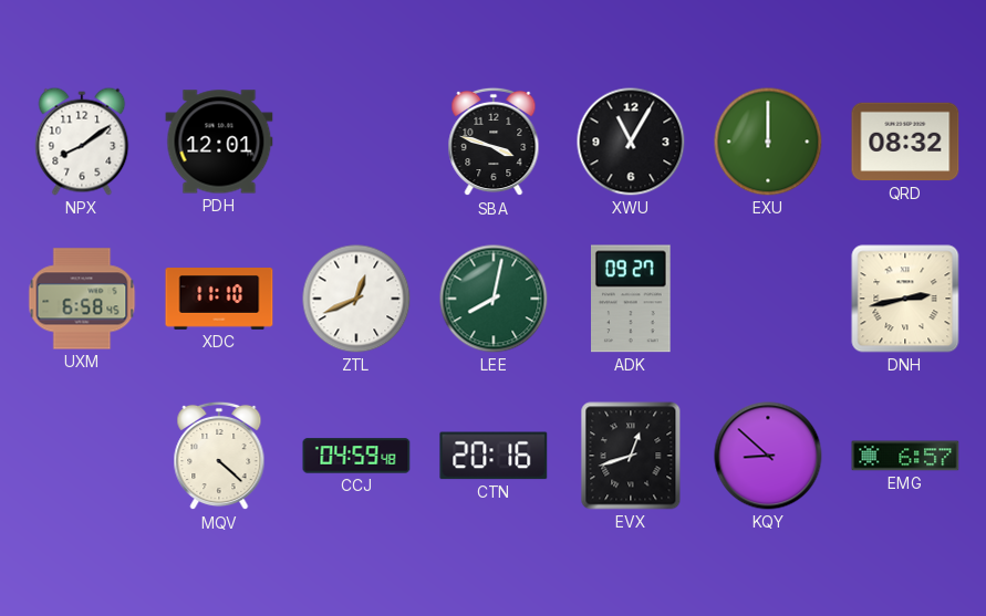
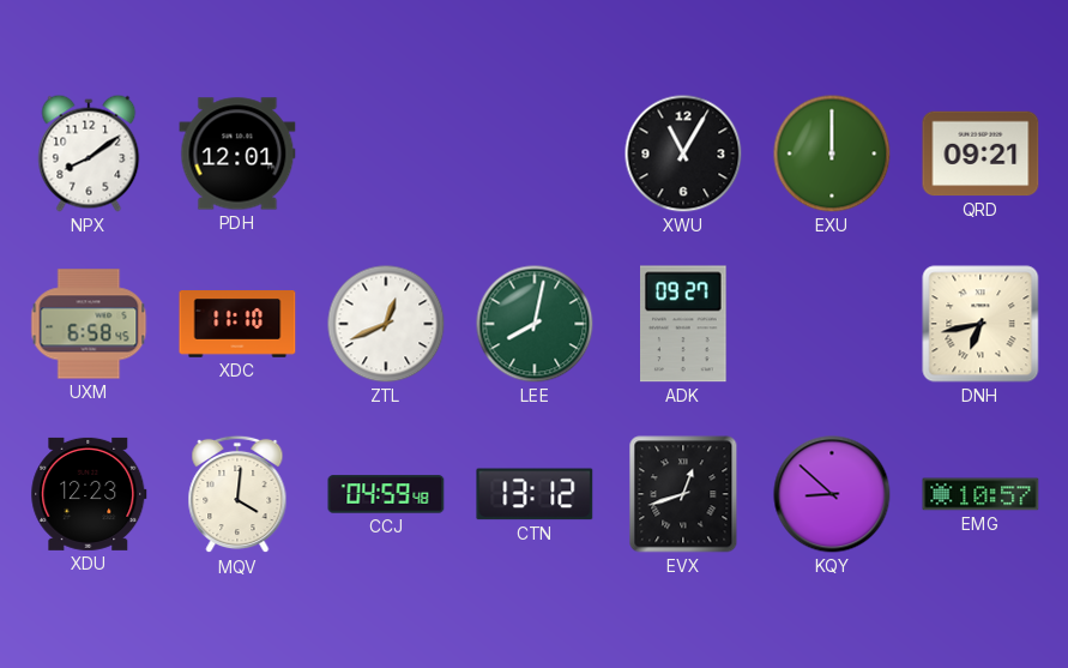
SBA: 3:48 -> none
QRD: 08:32 -> 09:21
DNH: 2:43 -> 6:43
XDU: none -> 12:23
MQV: 4:22 -> 4:01
CTN: 20:16 -> 13:12
EMG: 6:57 -> 10:57
